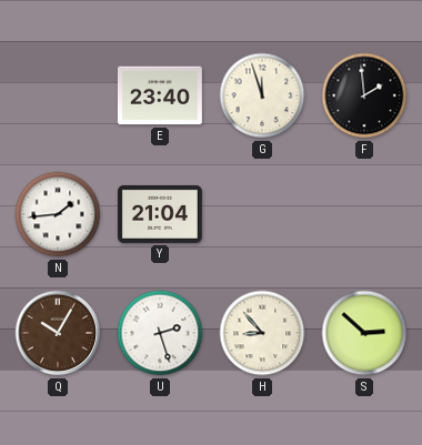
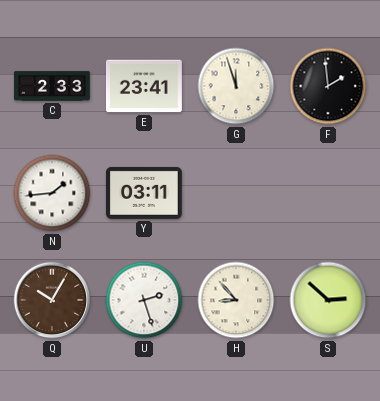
C: none -> 2:33
E: 23:40 -> 23:41
Y: 21:04 -> 03:11
